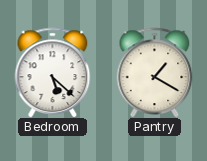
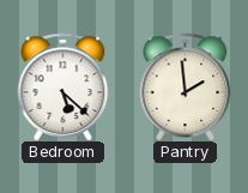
Pantry: 1:20 -> 1:59
